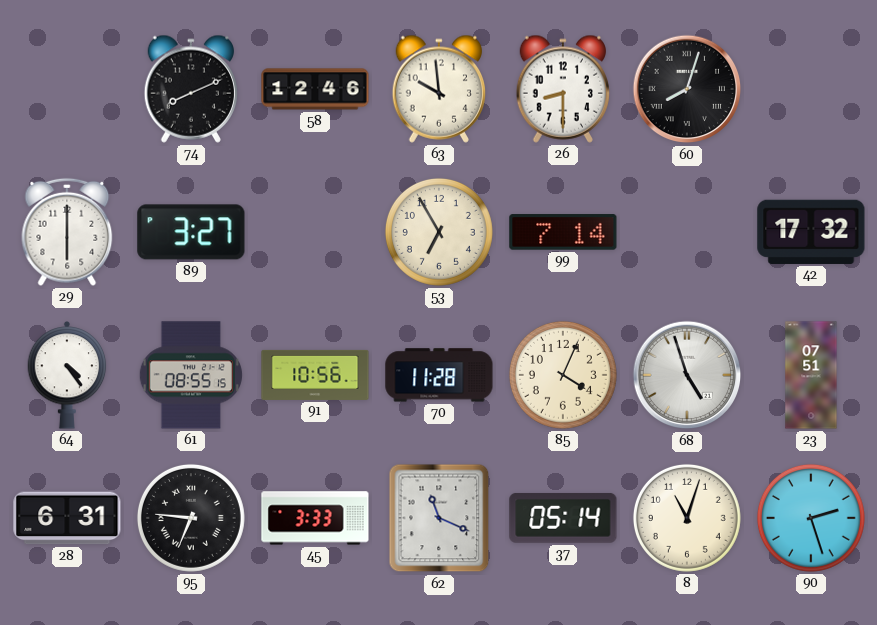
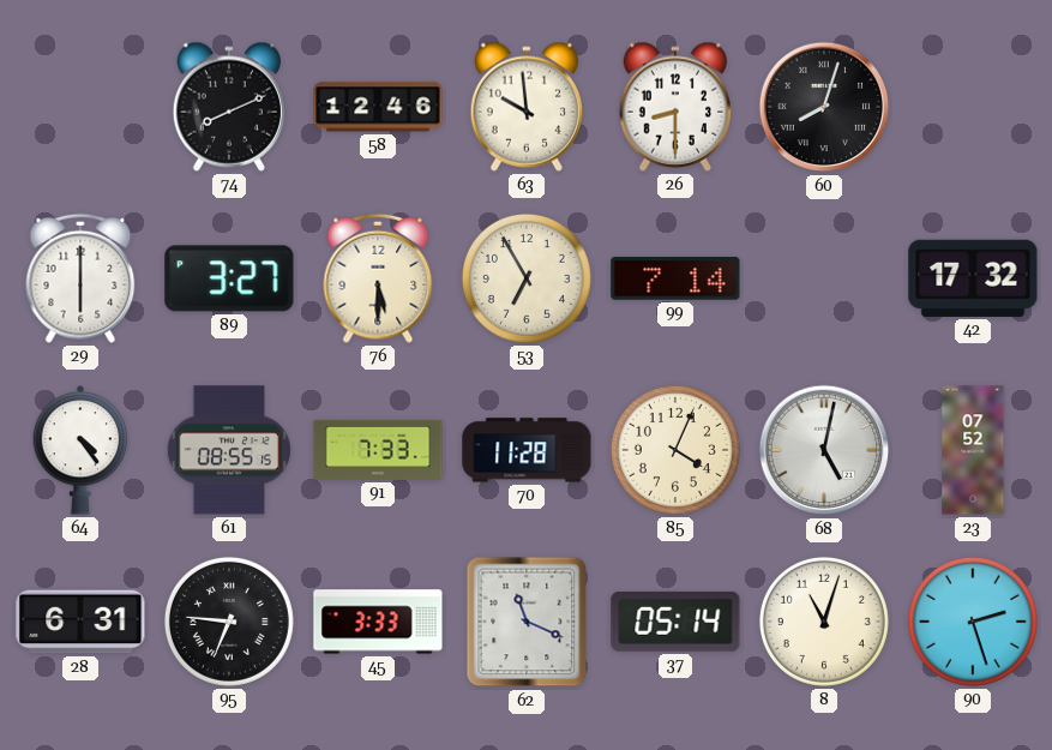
76: none -> 5:30
91: 10:56 -> 7:33
68: 4:57 -> 5:02
23: 07:51 -> 07:52
